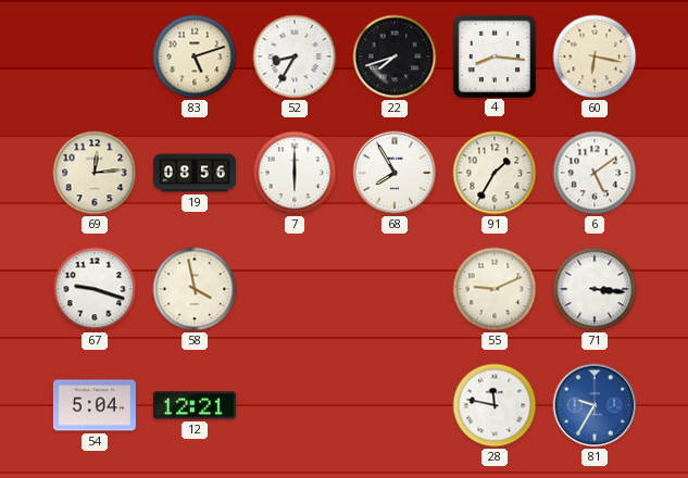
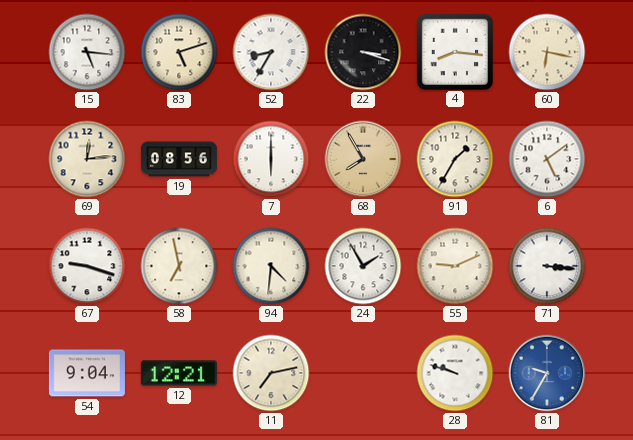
15: none -> 5:16
22: 7:42 -> 3:18
68 dial: white -> champagne
58: 3:58 -> 6:58
94: none -> 4:31
24: none -> 1:55
54: 5:04 -> 9:04
11: none -> 7:13
28: 11:47 -> 9:48
